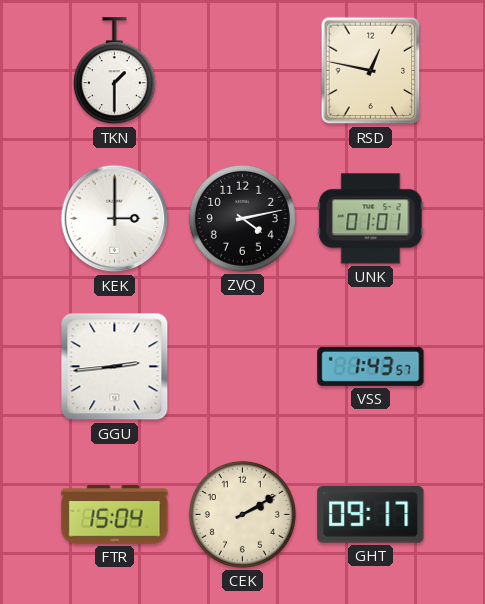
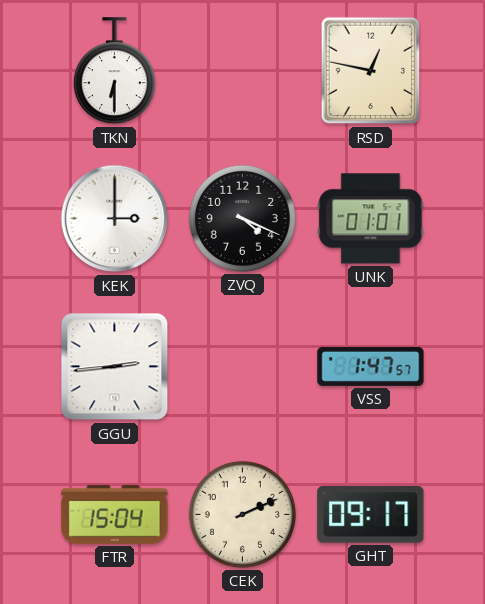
TKN: 1:30 -> 6:30
ZVQ: 4:13 -> 4:19
VSS: 1:43 -> 1:47
CEK: 2:10 -> 2:11
